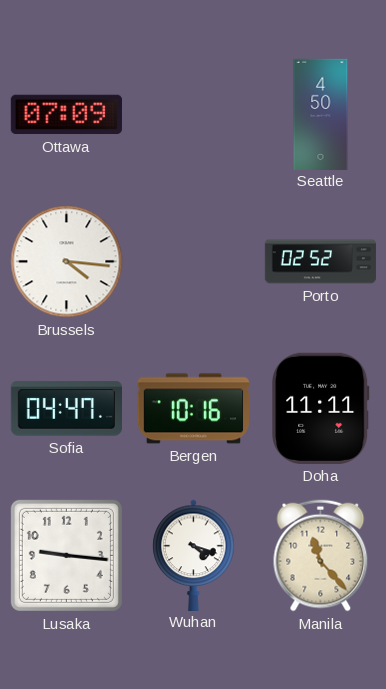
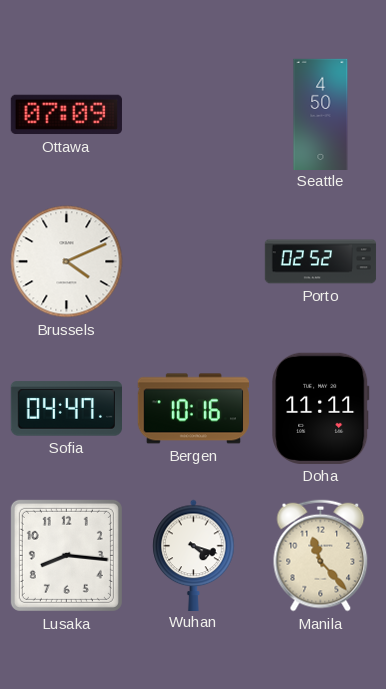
Brussels: 4:16 -> 4:11
Lusaka: 9:16 -> 8:16
